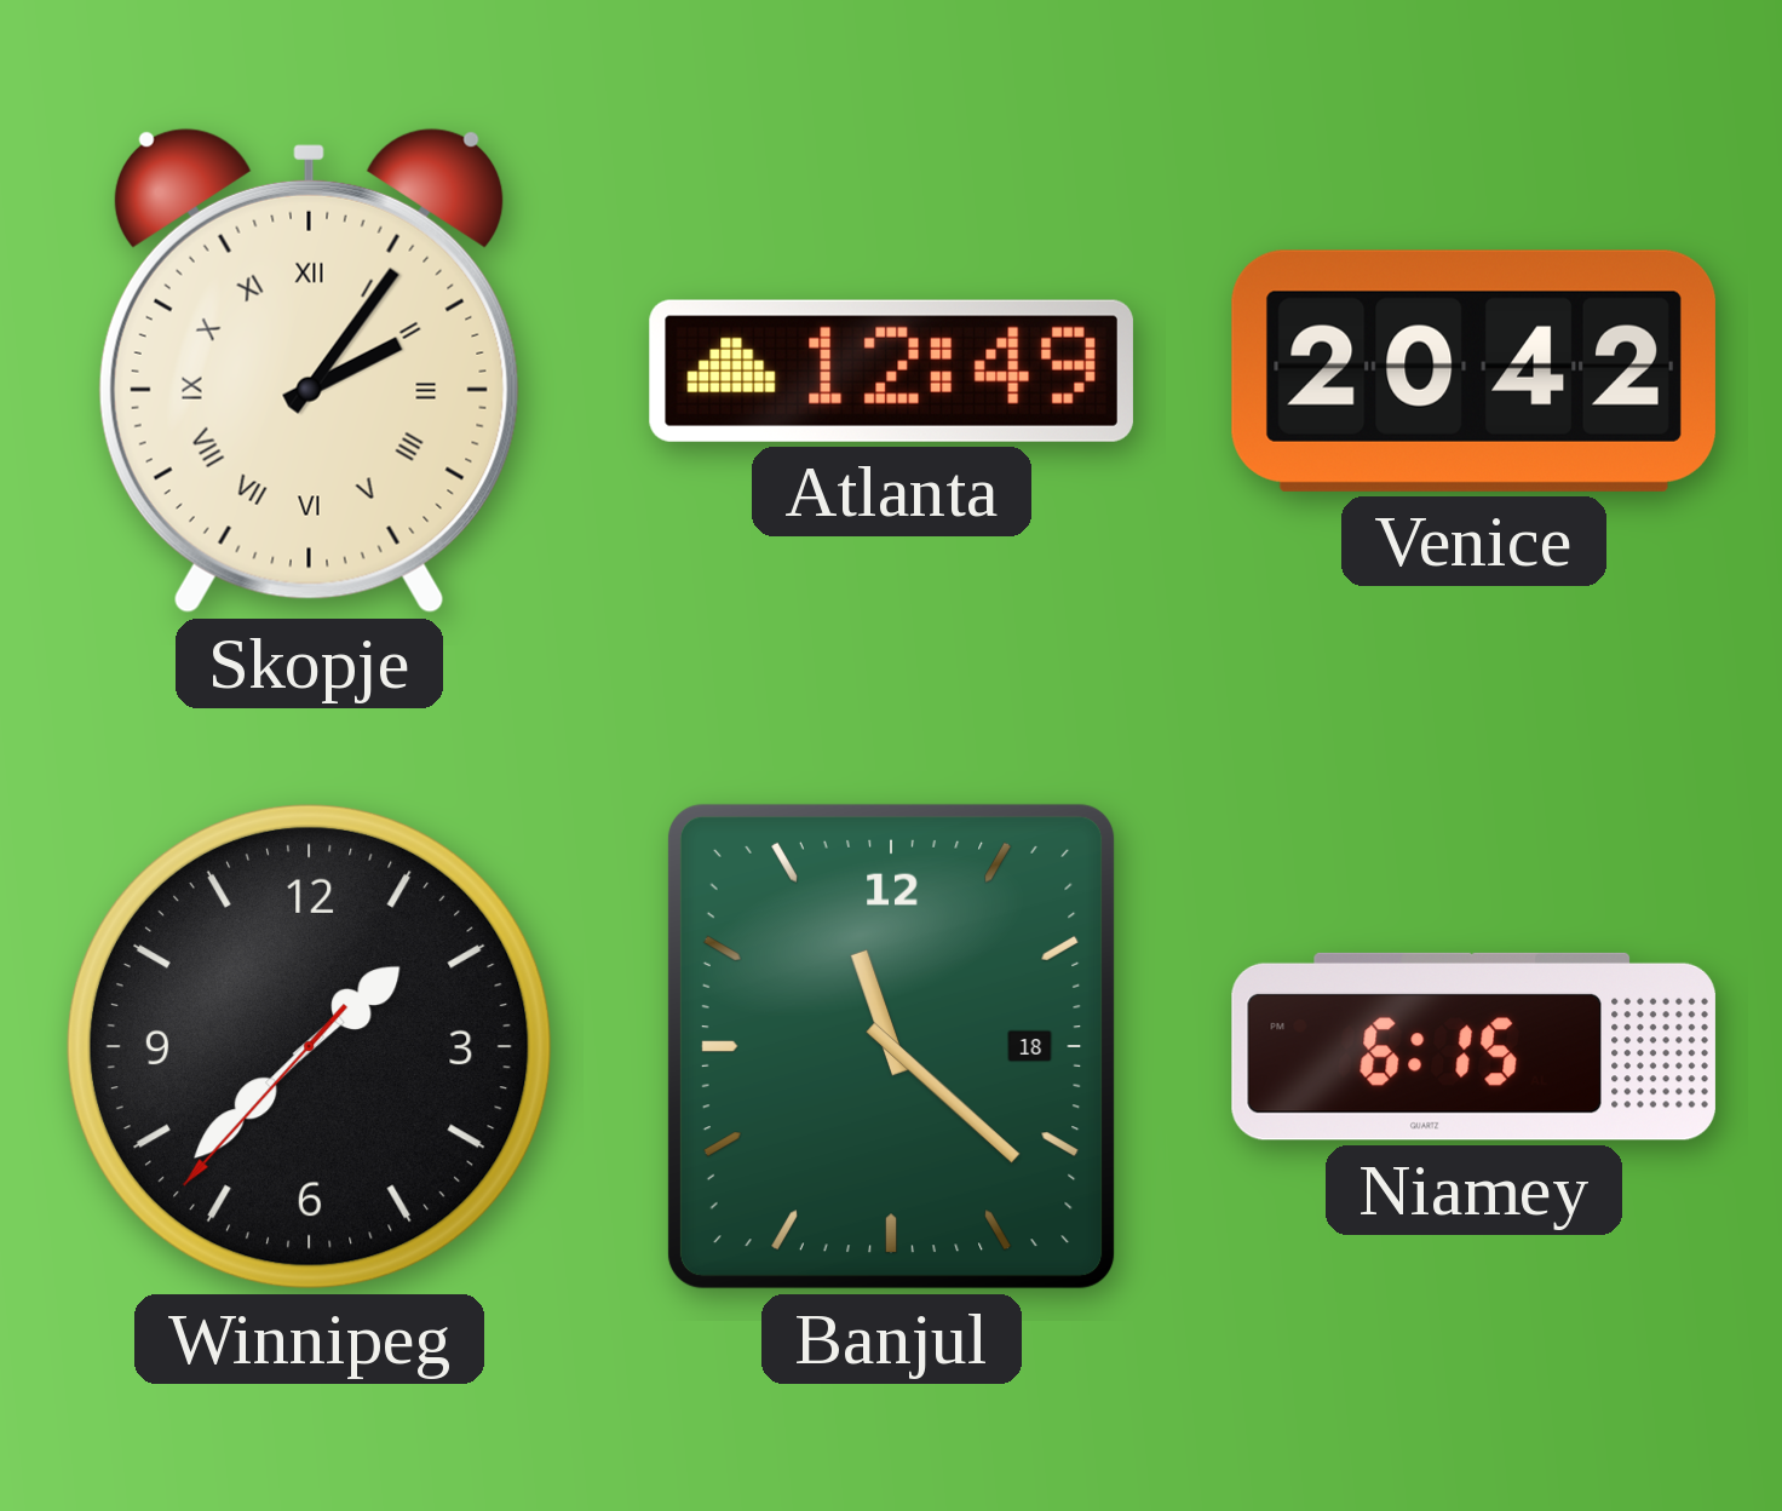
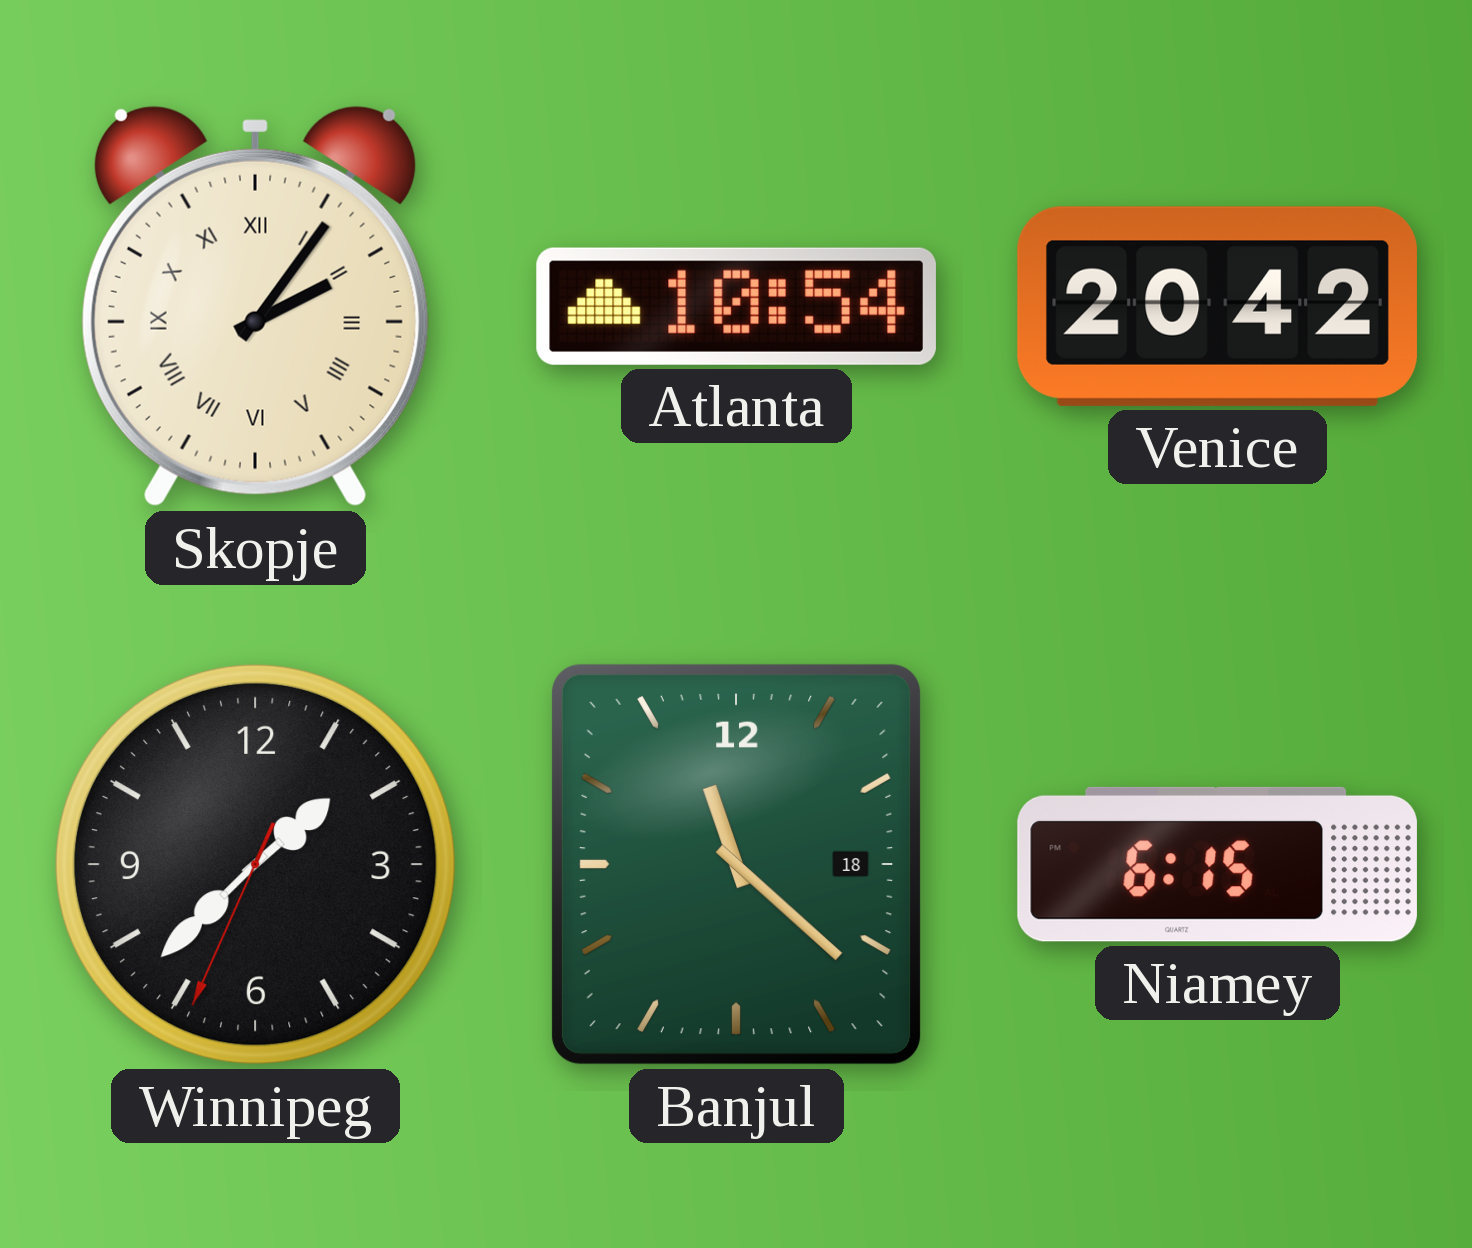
Atlanta: 12:49 -> 10:54
Winnipeg: 1:37:37 -> 1:37:34
